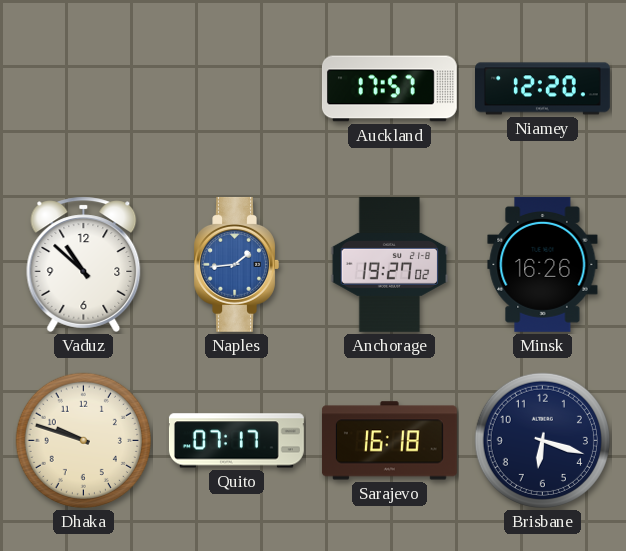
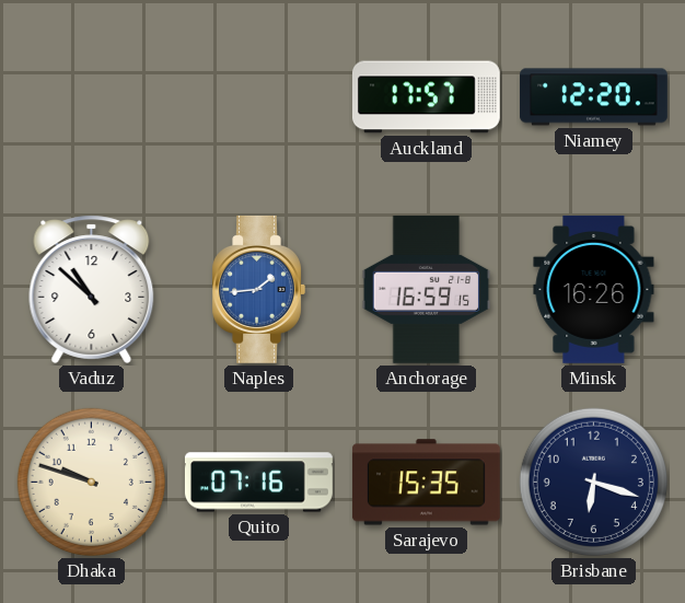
Anchorage: 19:27 -> 16:59
Quito: 07:17 -> 07:16
Sarajevo: 16:18 -> 15:35
